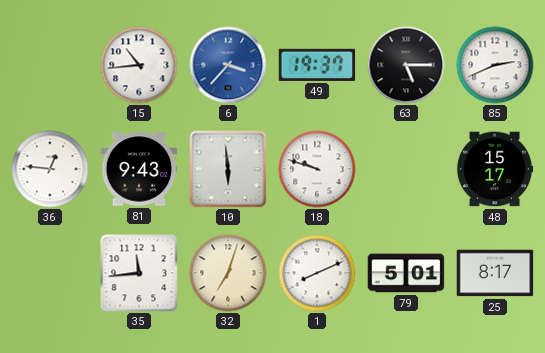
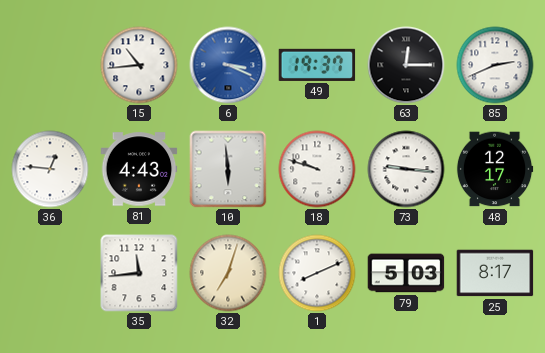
6: 3:37 -> 3:19
63: 5:15 -> 12:15
81: 9:43 -> 4:43
73: none -> 9:16
48: 15:17 -> 12:17
79: 5:01 -> 5:03
